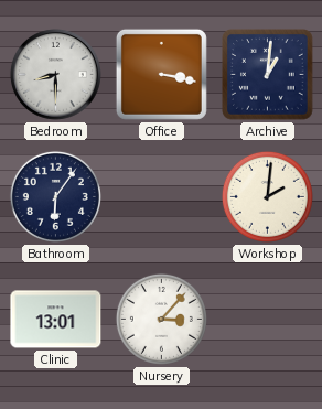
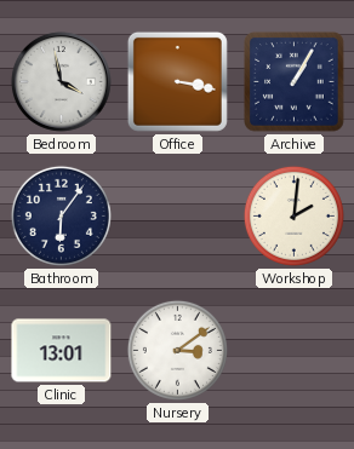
Bedroom: 8:30 -> 3:58
Archive: 1:01 -> 1:05
Nursery: 3:07 -> 3:09
